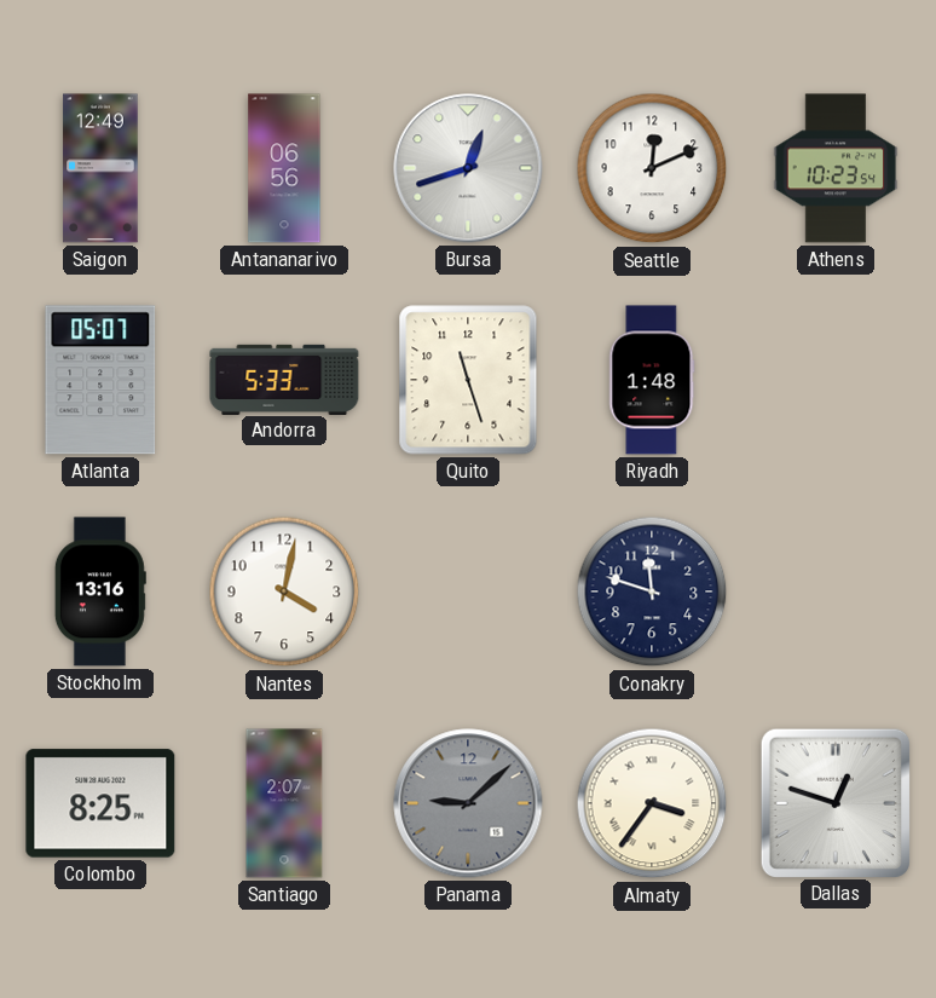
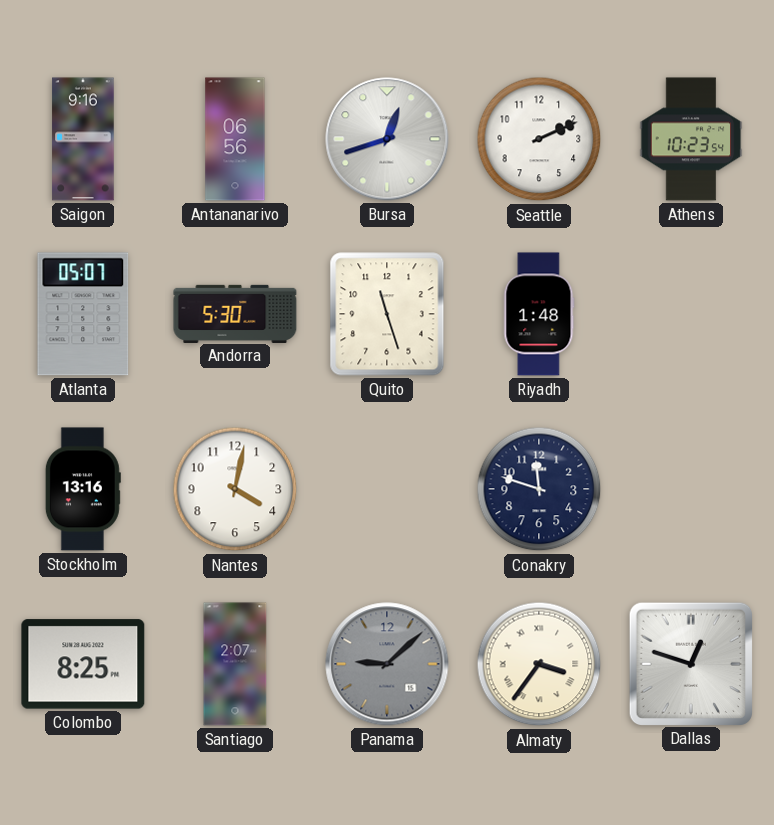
Saigon: 12:49 -> 9:16
Seattle: 12:11 -> 2:11
Andorra: 5:33 -> 5:30
